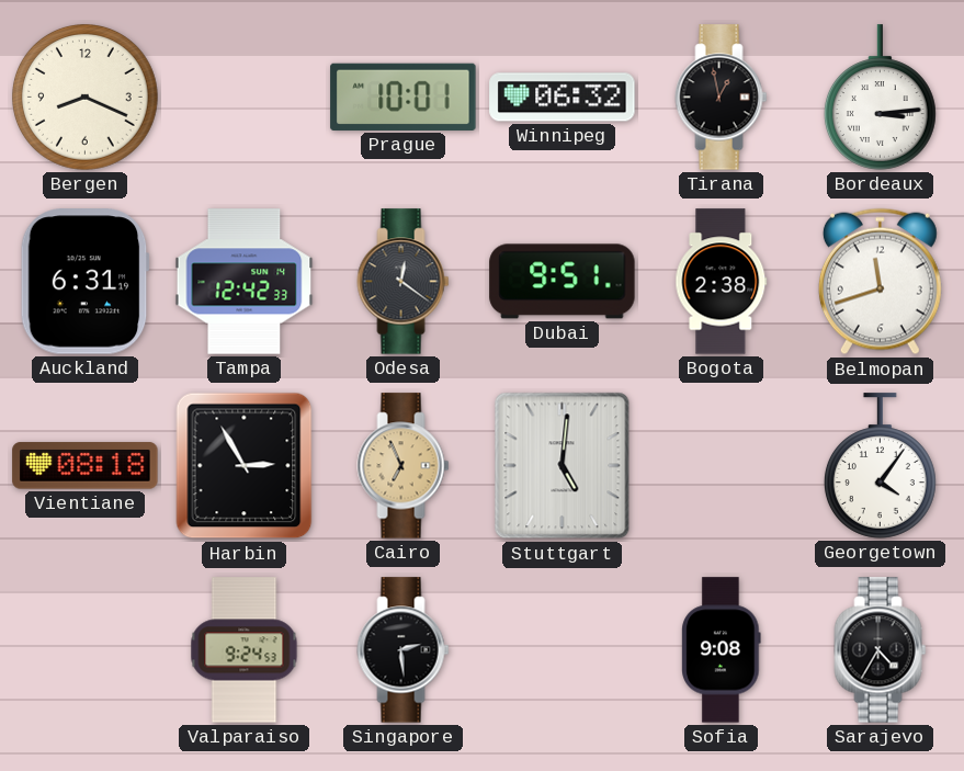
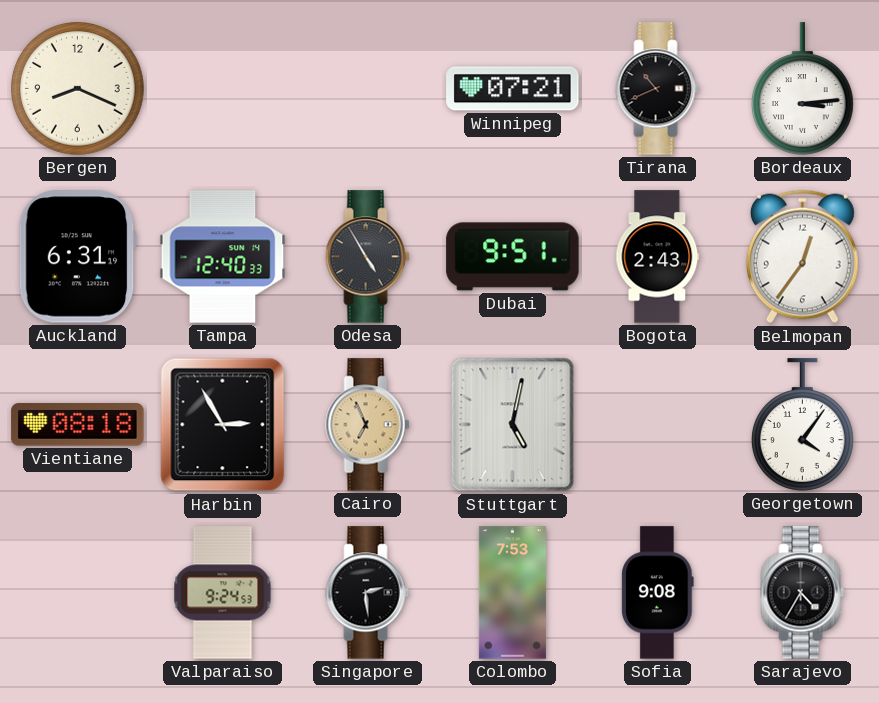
Prague: 10:01 -> none
Winnipeg: 06:32 -> 07:21
Tirana: 12:58 -> 10:41
Tampa: 12:42 -> 12:40
Odesa: 12:21 -> 4:55
Bogota: 2:38 -> 2:43
Belmopan: 11:42 -> 12:36
Stuttgart: 5:01 -> 5:02
Colombo: none -> 7:53
